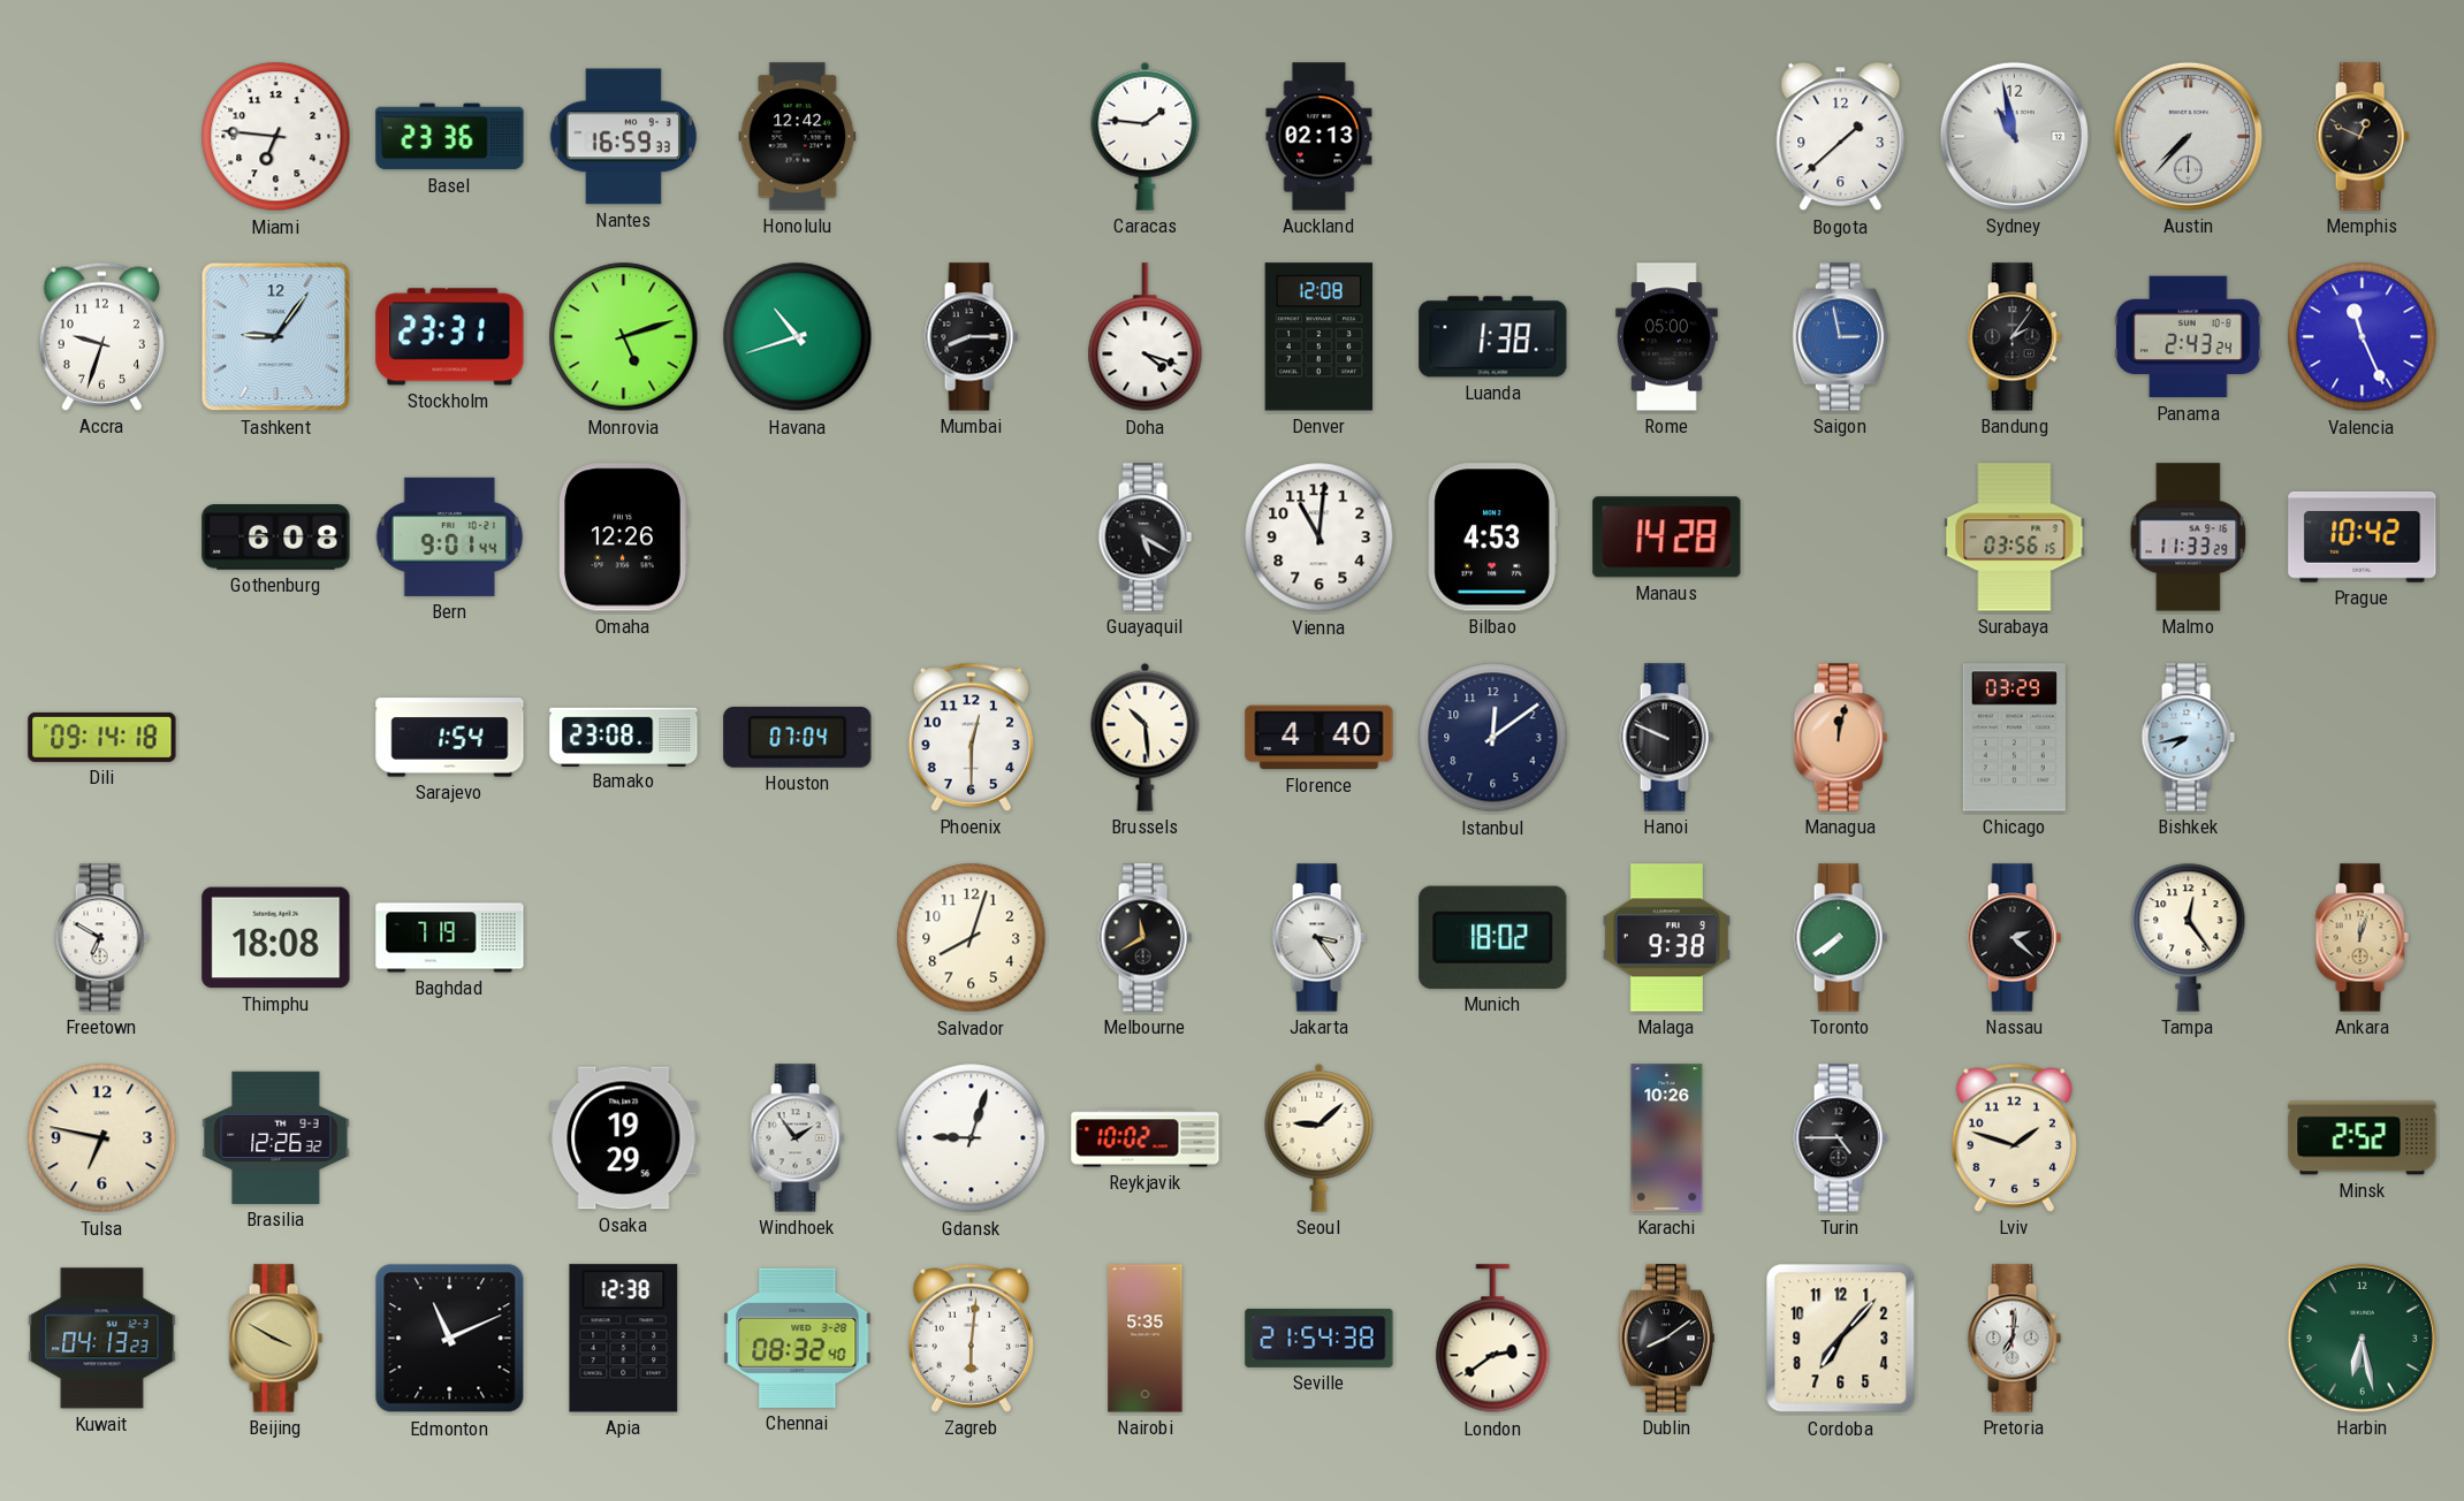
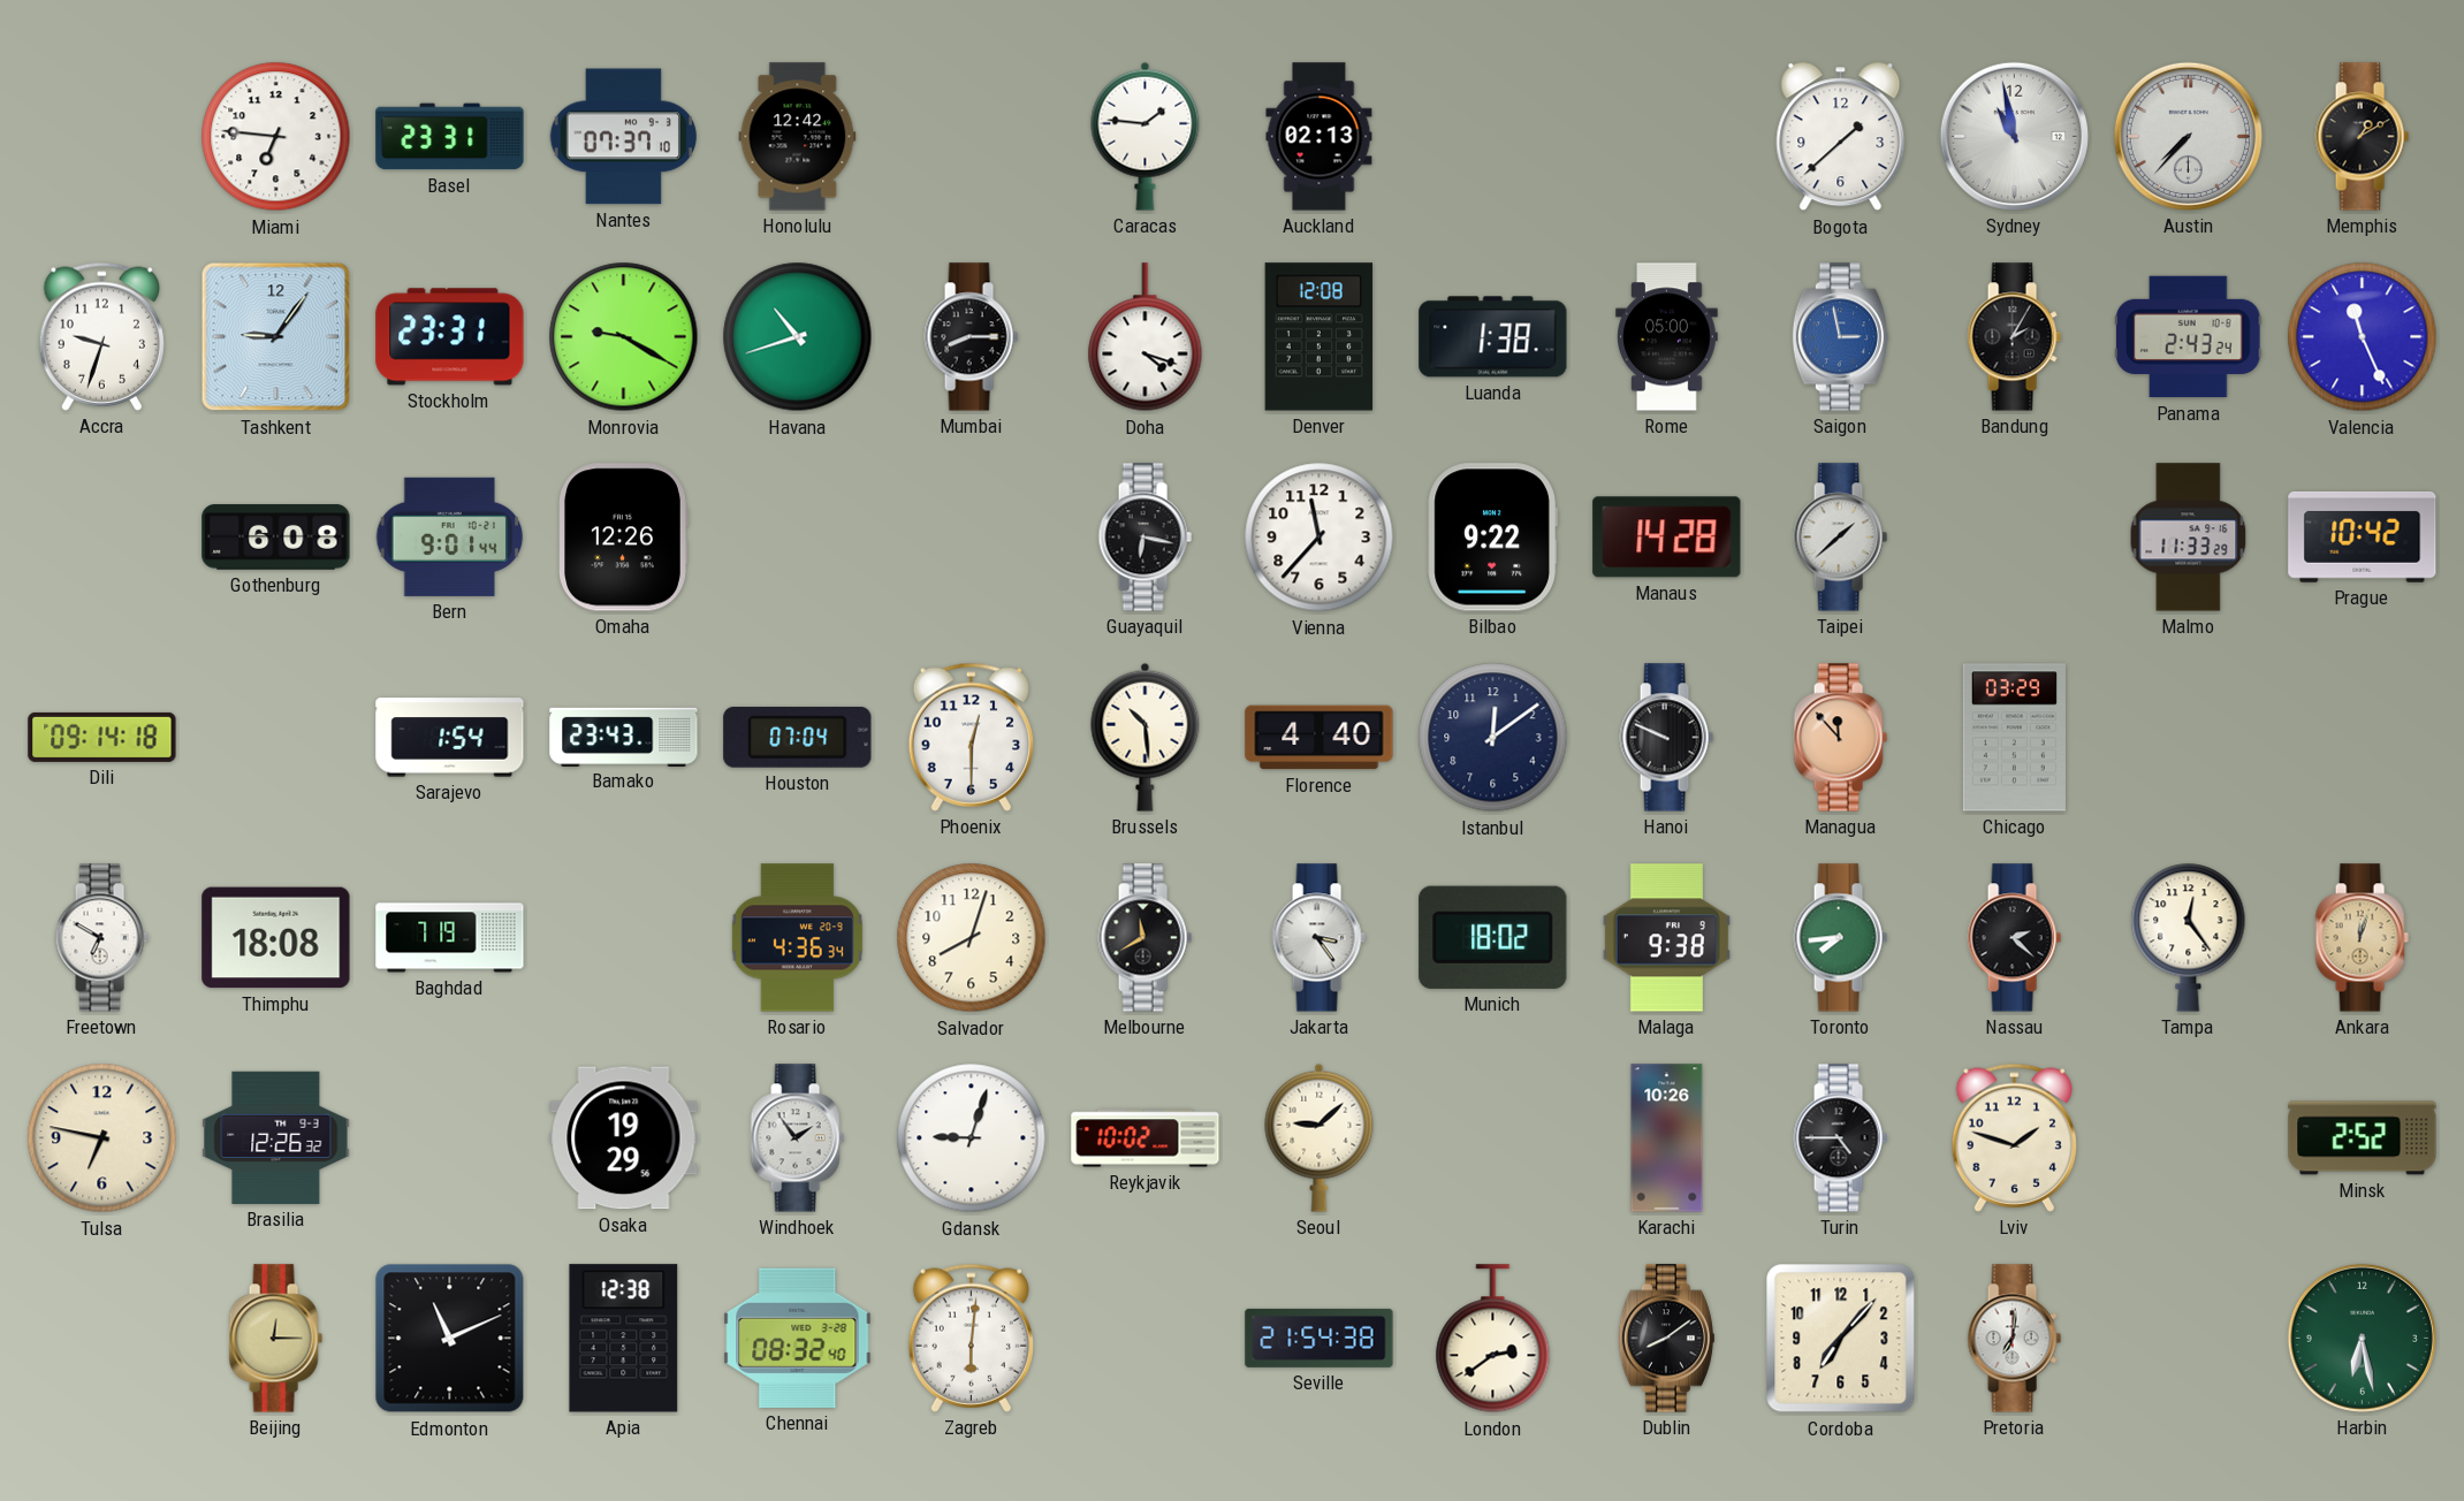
Basel: 23:36 -> 23:31
Nantes: 16:59 -> 07:37
Memphis: 12:49 -> 1:10
Monrovia: 5:12 -> 9:20
Bandung: 2:06 -> 2:05
Guayaquil: 5:20 -> 6:17
Vienna: 11:01 -> 11:37
Bilbao: 4:53 -> 9:22
Taipei: none -> 1:38
Surabaya: 03:56 -> none
Bamako: 23:08 -> 23:43
Managua: 12:02 -> 11:53
Bishkek: 7:43 -> none
Rosario: none -> 4:36
Toronto: 7:39 -> 7:44
Kuwait: 04:13 -> none
Beijing: 3:50 -> 12:15
Nairobi: 5:35 -> none
